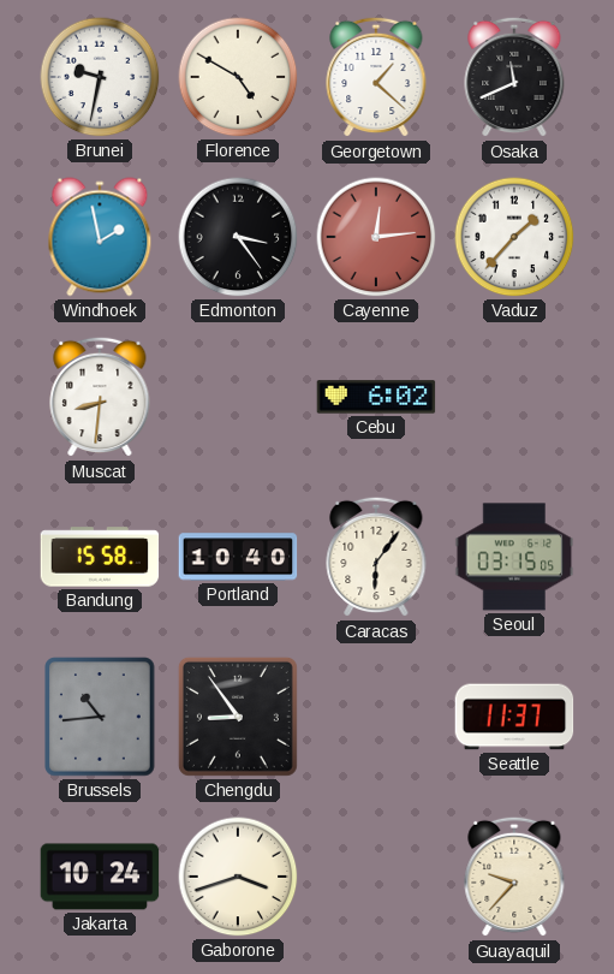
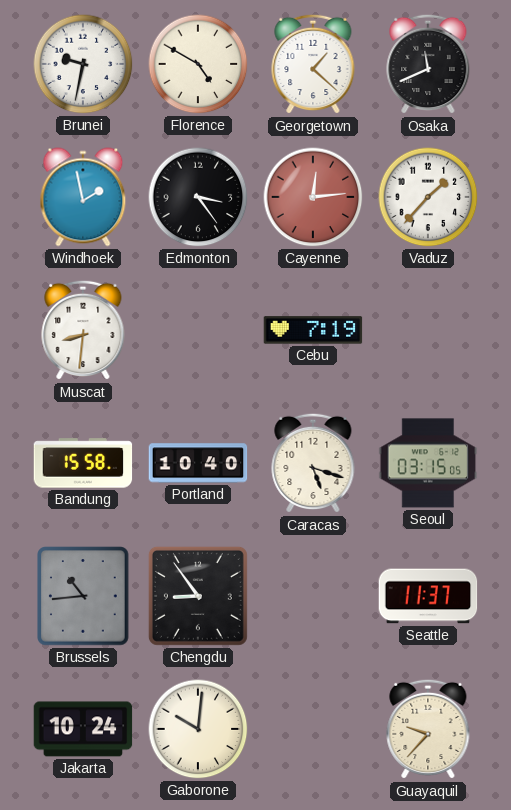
Cebu: 6:02 -> 7:19
Caracas: 6:06 -> 5:18
Gaborone: 3:42 -> 10:01
